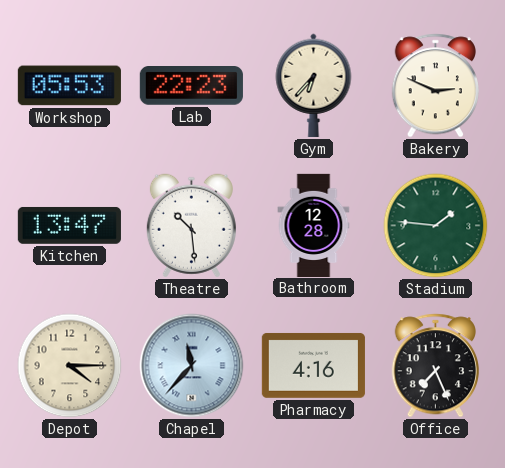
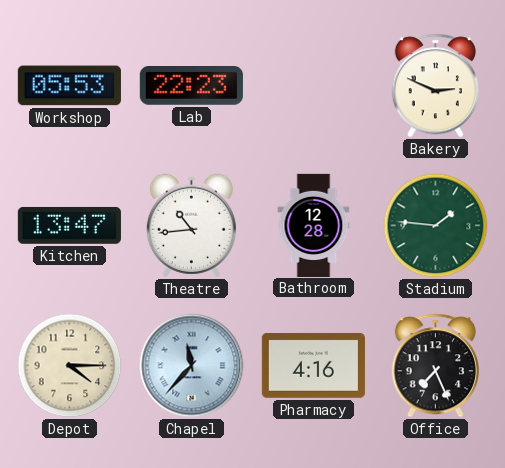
Gym: 6:37 -> none
Theatre: 10:29 -> 10:44
